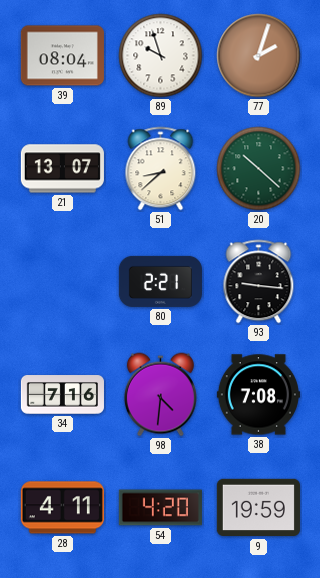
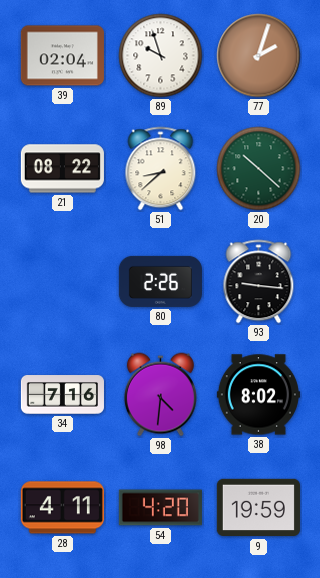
39: 08:04 -> 02:04
21: 13:07 -> 08:22
80: 2:21 -> 2:26
38: 7:08 -> 8:02
